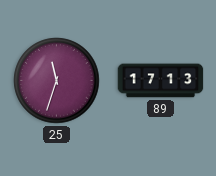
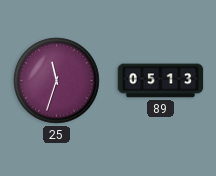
89: 17:13 -> 05:13
